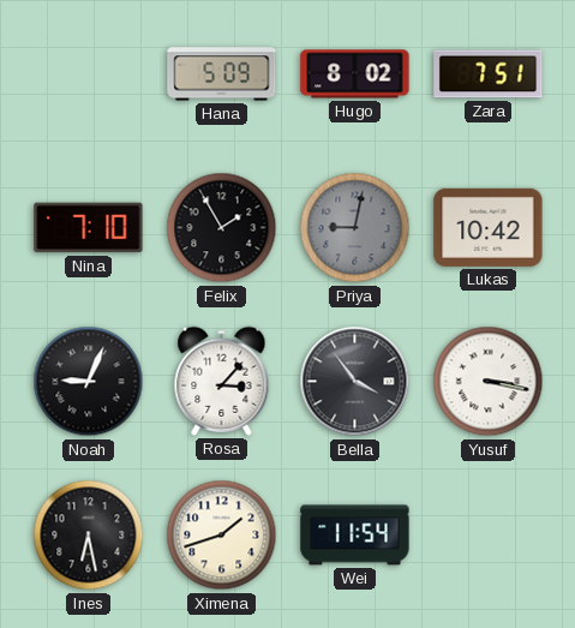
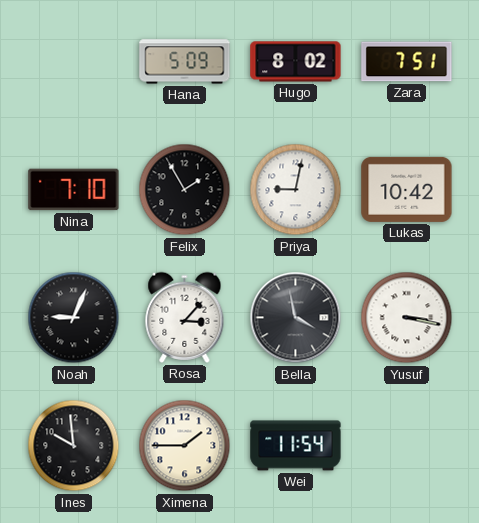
Priya dial: grey -> white
Bella: 3:54 -> 3:58
Ines: 6:28 -> 9:59
Ximena: 1:42 -> 1:45
